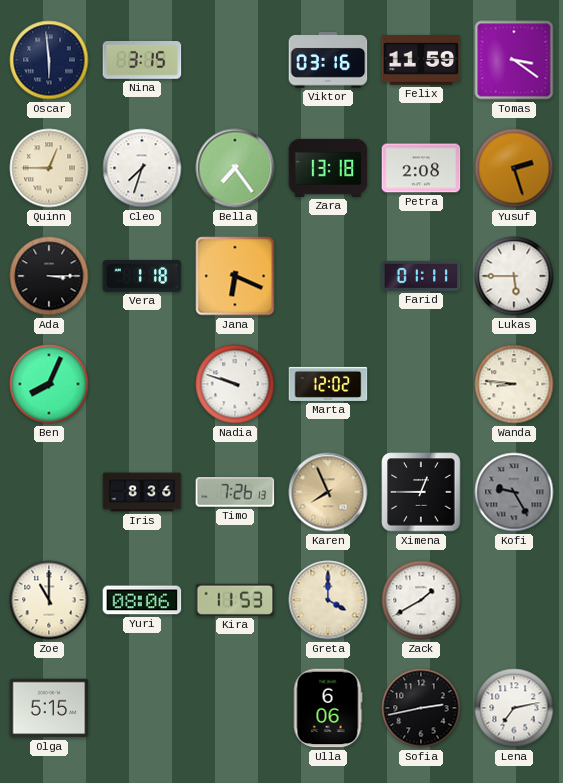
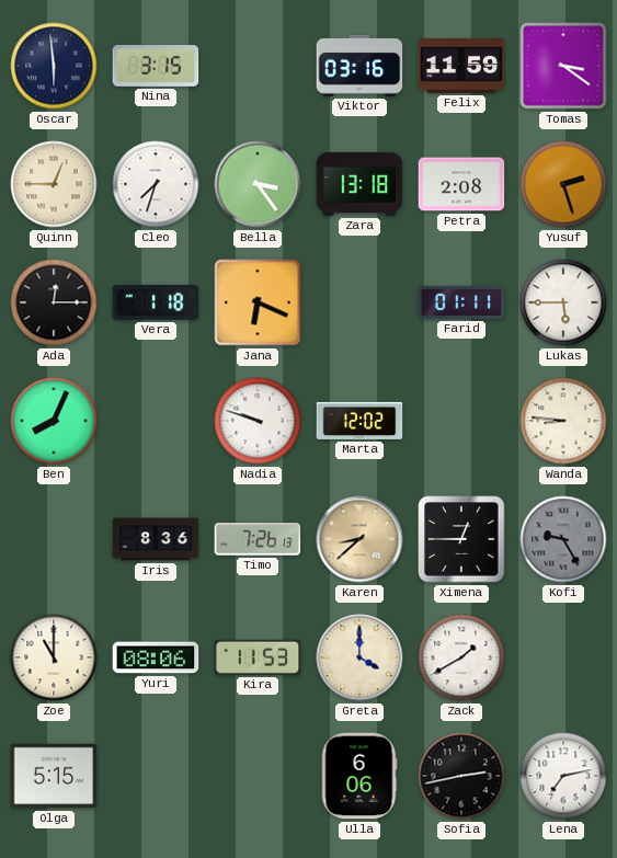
Bella: 7:24 -> 3:24
Ada: 3:15 -> 12:15
Karen: 7:56 -> 8:38
